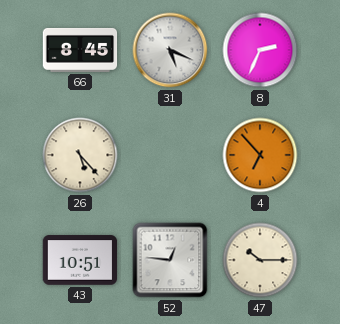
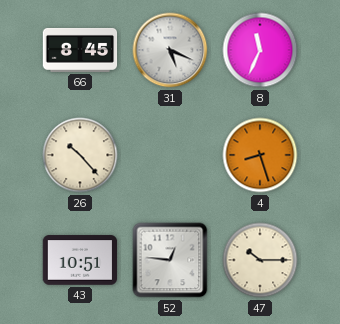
8: 2:34 -> 11:34
26: 5:23 -> 10:23
4: 6:53 -> 8:27
